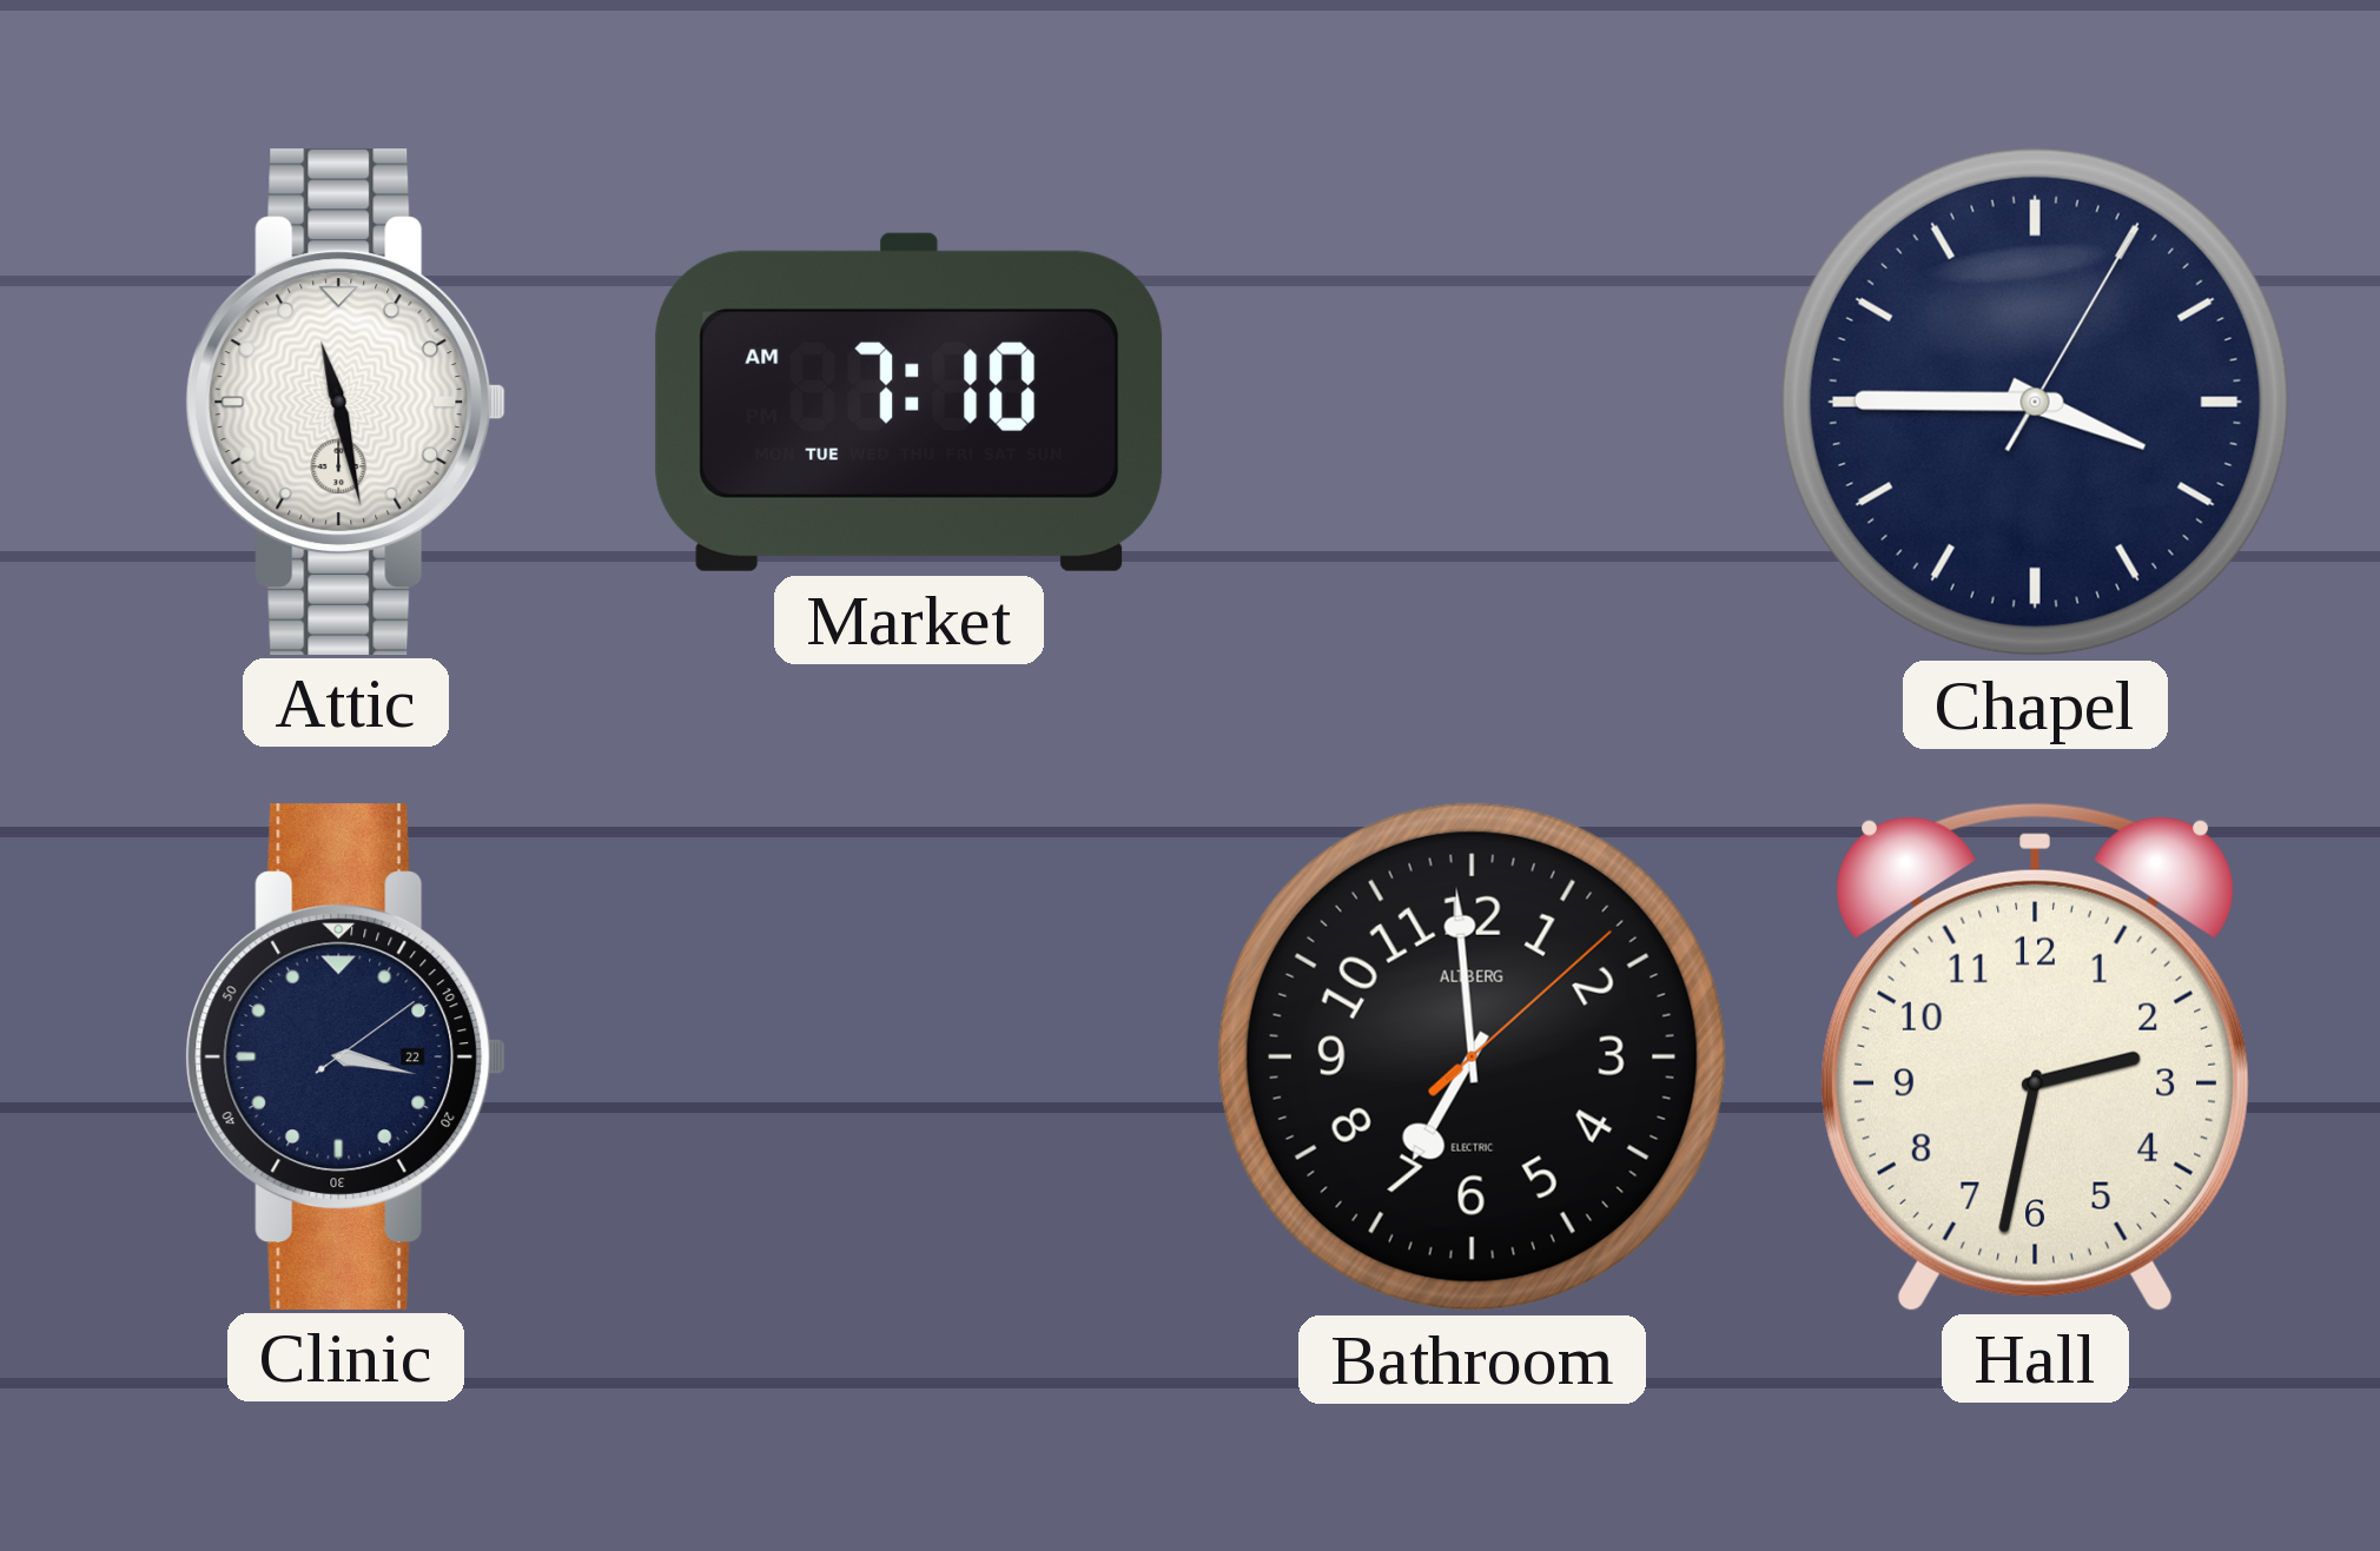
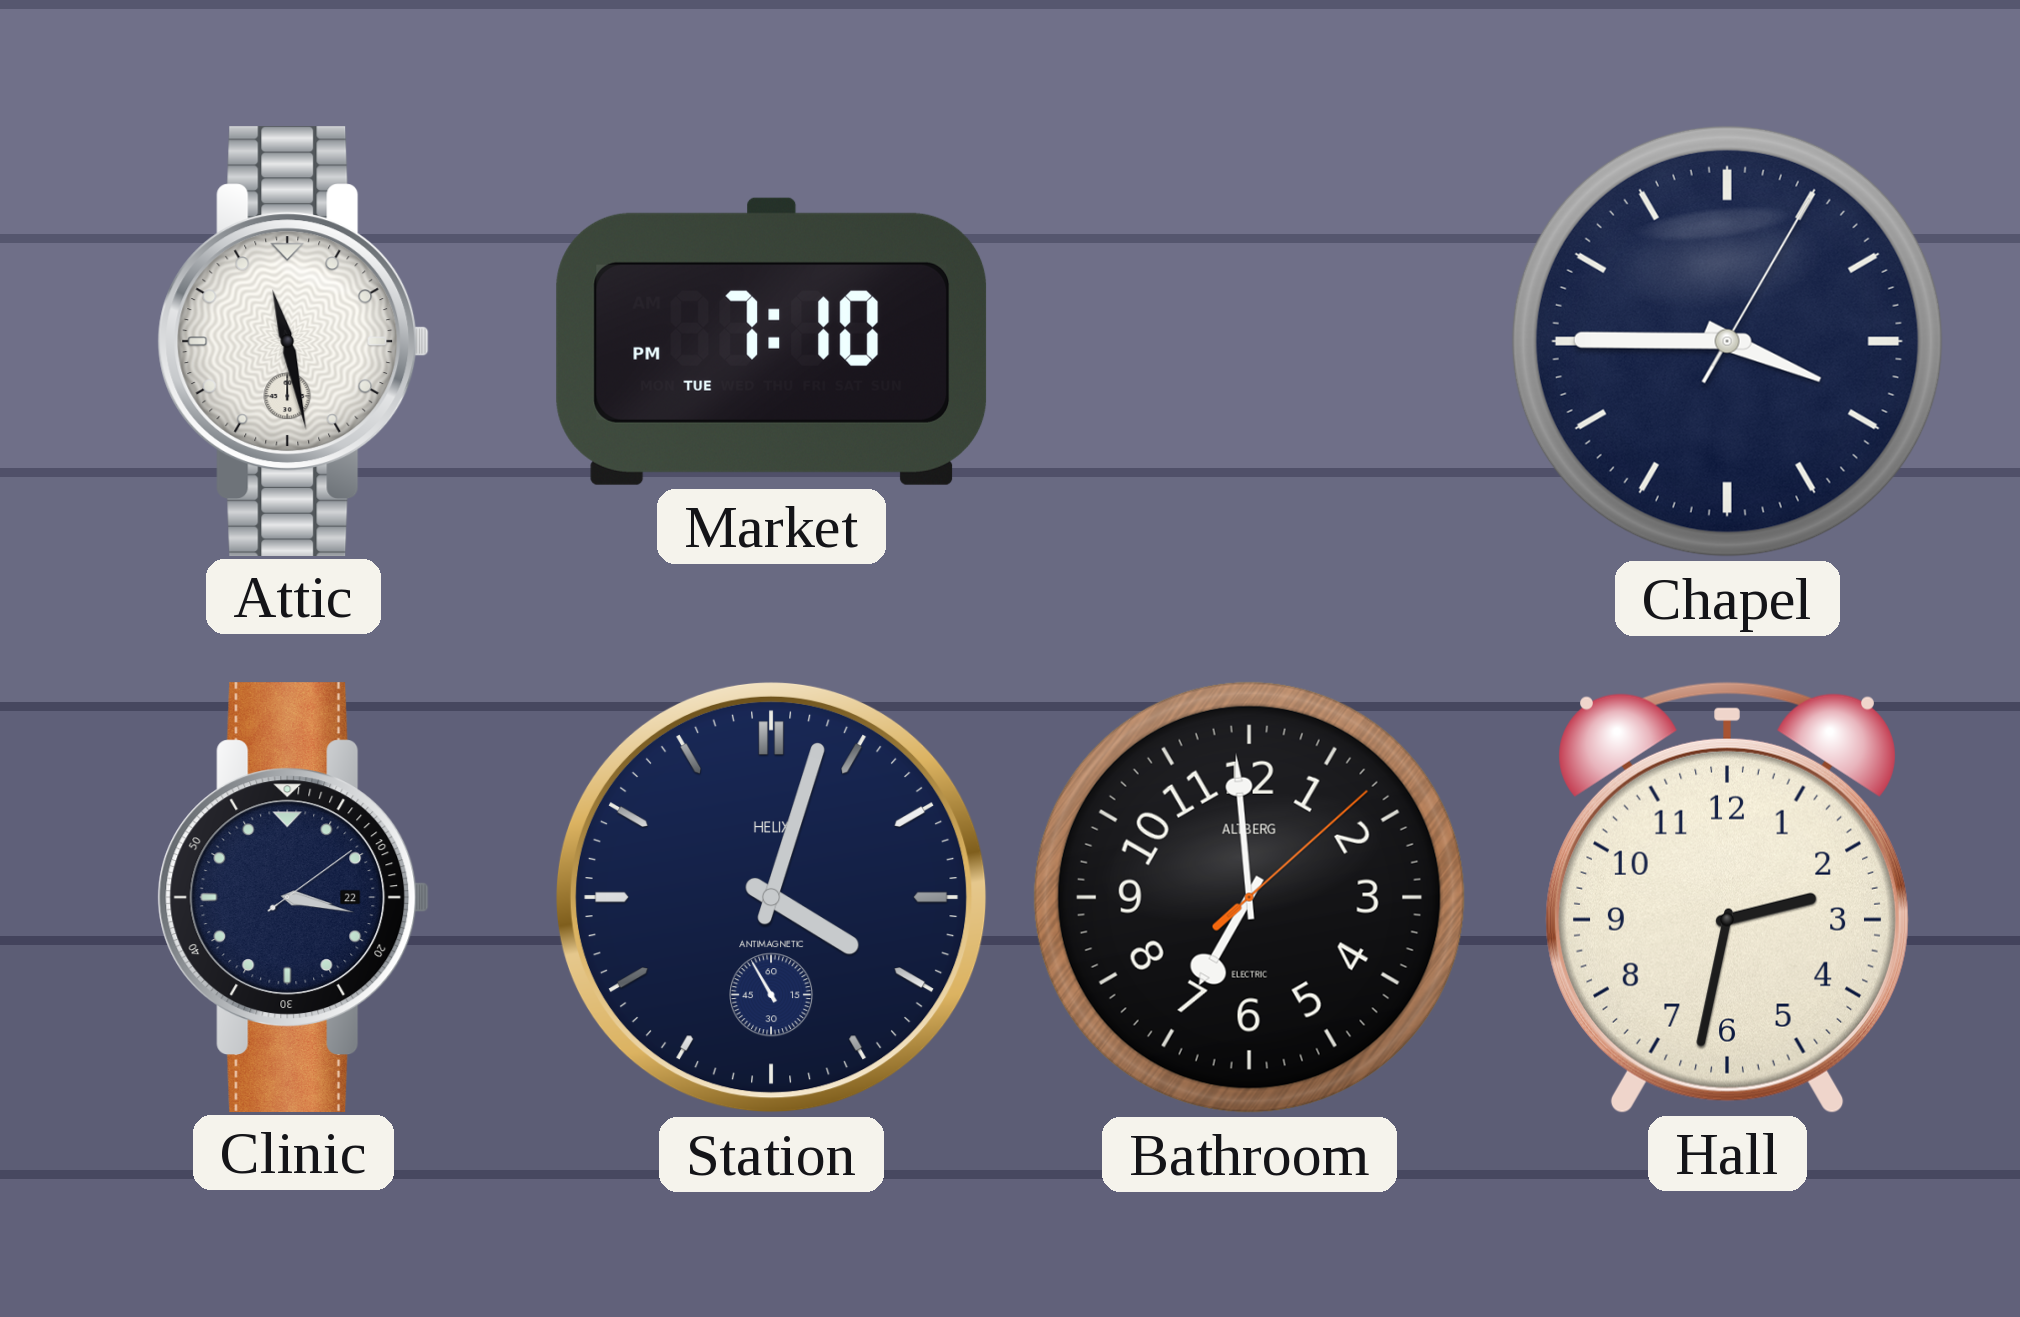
Market: 7:10 AM -> 7:10 PM
Station: none -> 4:02
